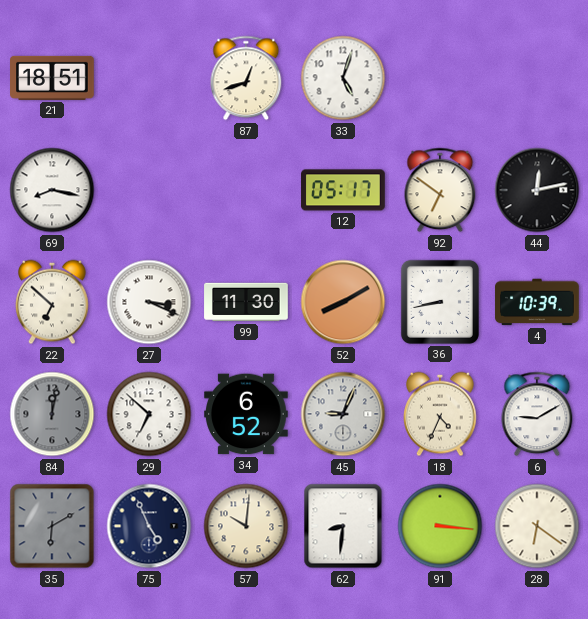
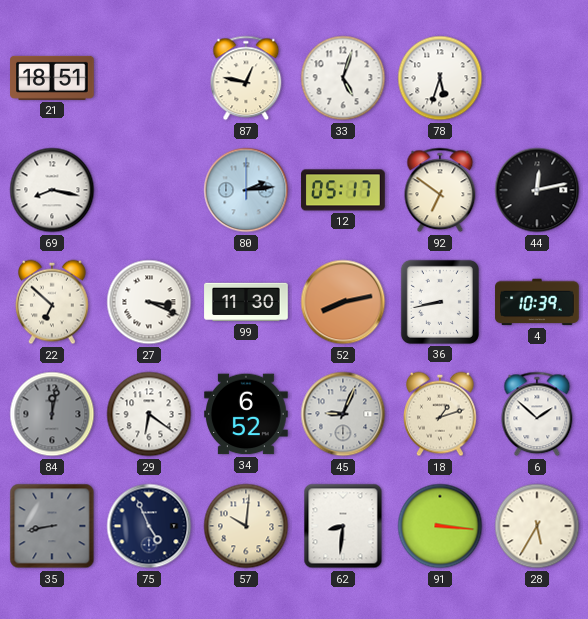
87: 12:42 -> 12:47
78: none -> 5:33
80: none -> 2:14
52: 8:10 -> 8:13
29: 6:52 -> 6:21
18: 4:34 -> 1:12
6: 9:10 -> 1:52
35: 6:10 -> 8:43
28: 6:21 -> 5:35
